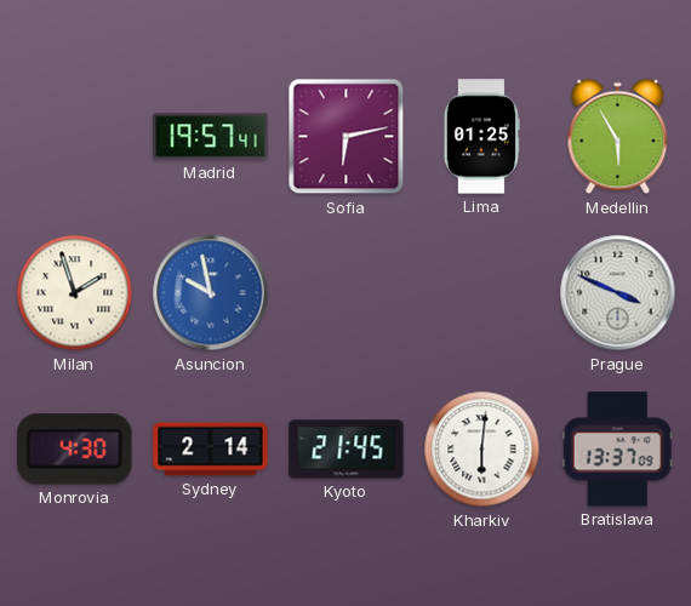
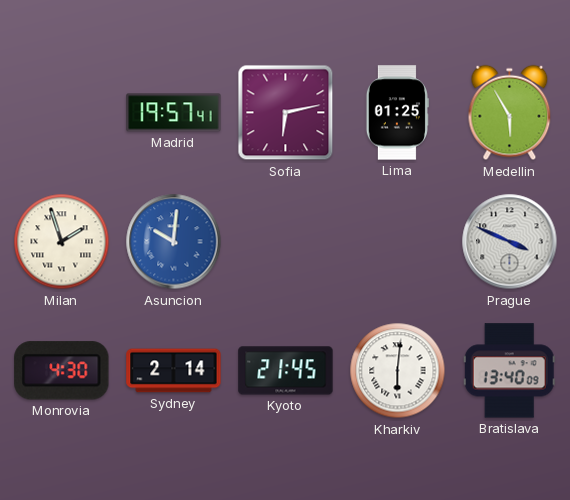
Asuncion: 9:58 -> 10:01
Bratislava: 13:37 -> 13:40
